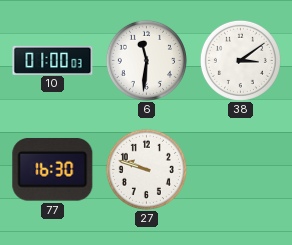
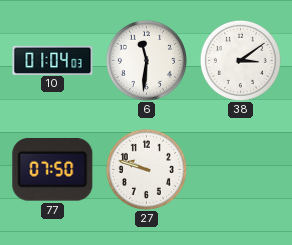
10: 01:00 -> 01:04
77: 16:30 -> 07:50
